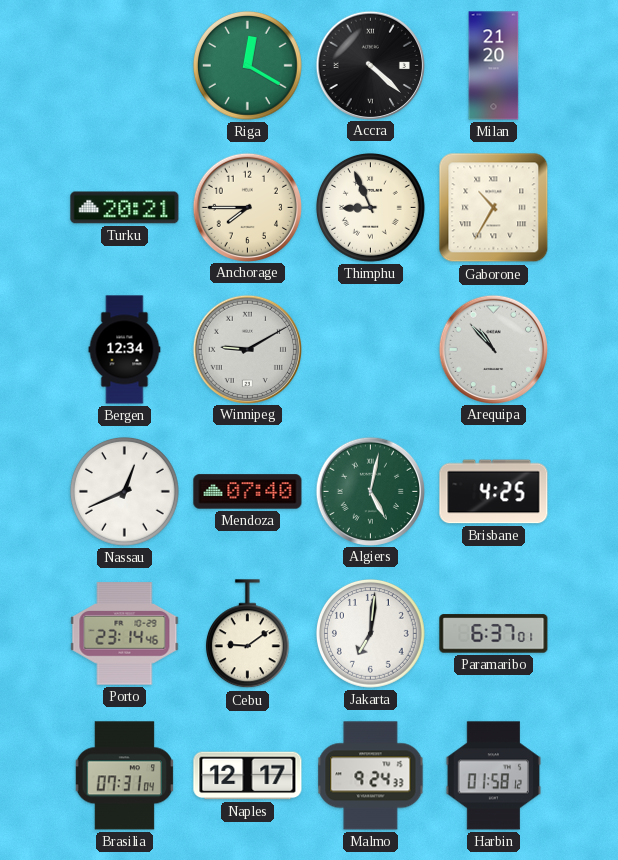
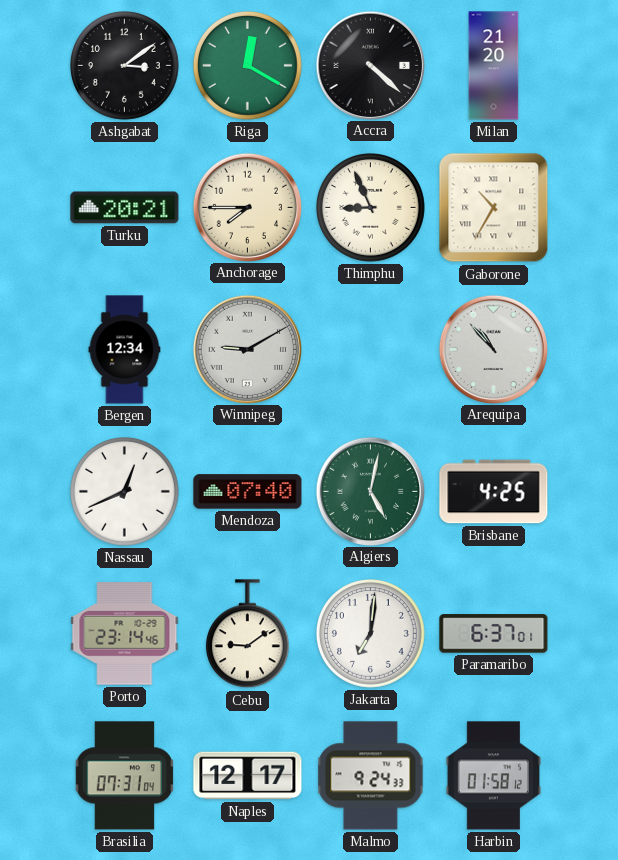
Ashgabat: none -> 3:09
